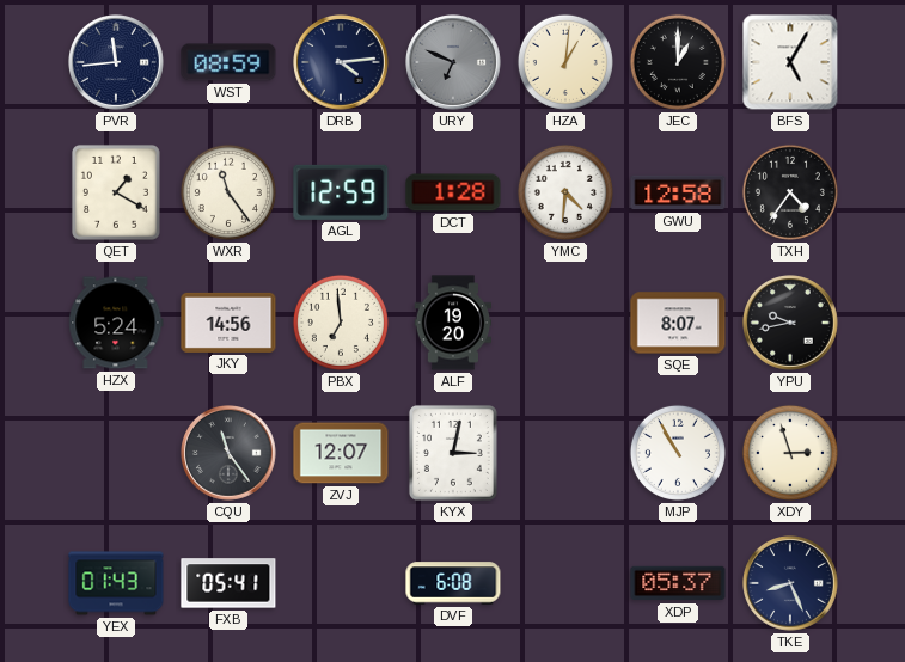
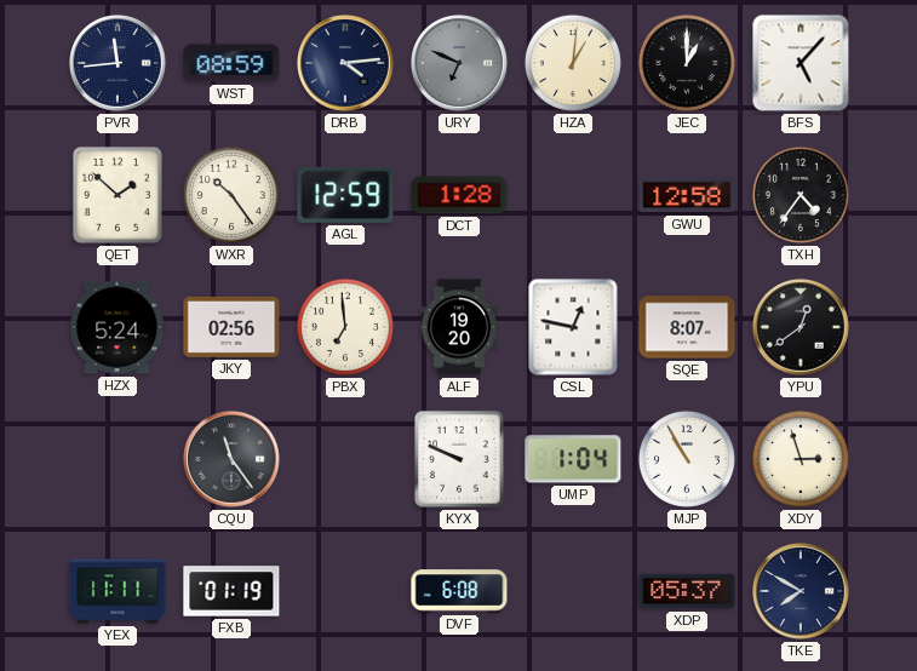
BFS: 5:05 -> 5:07
QET: 1:20 -> 1:52
WXR: 11:24 -> 10:24
YMC: 4:31 -> none
JKY: 14:56 -> 02:56
CSL: none -> 12:47
YPU: 9:43 -> 12:39
ZVJ: 12:07 -> none
KYX: 3:02 -> 9:49
UMP: none -> 1:04
YEX: 01:43 -> 11:11
FXB: 05:41 -> 01:19
TKE: 8:26 -> 7:50
